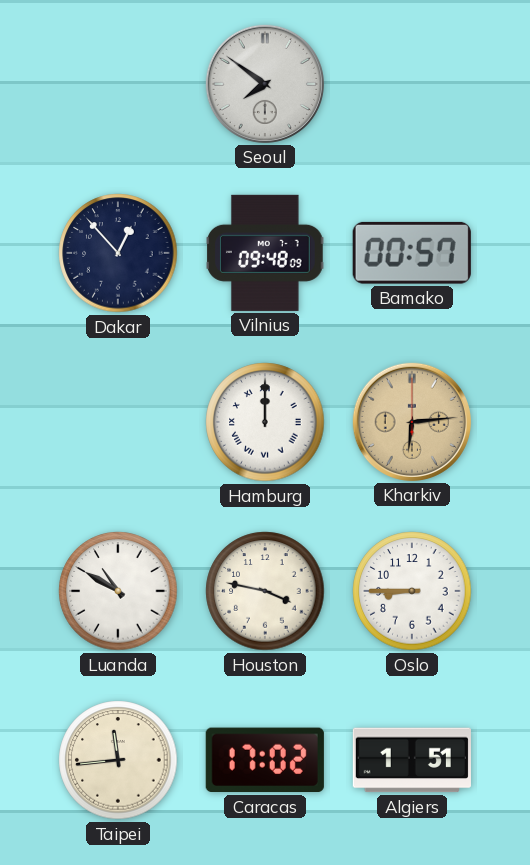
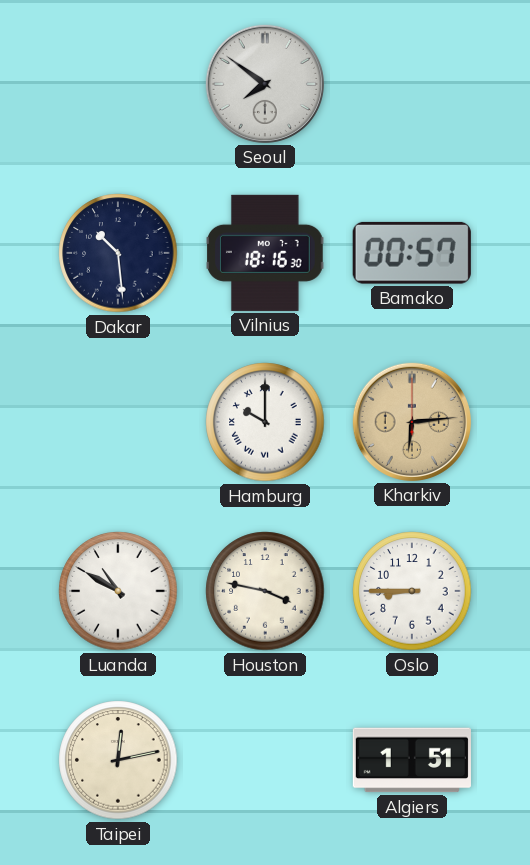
Dakar: 12:53 -> 10:29
Vilnius: 09:48 -> 18:16
Hamburg: 12:00 -> 10:00
Taipei: 11:44 -> 12:13
Caracas: 17:02 -> none
